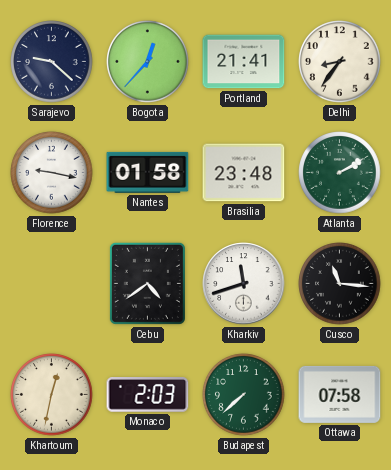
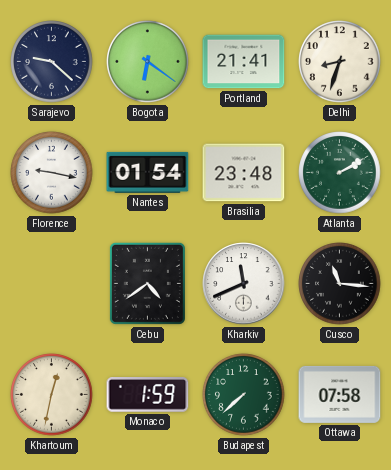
Bogota: 12:37 -> 6:21
Delhi: 8:36 -> 8:33
Nantes: 01:58 -> 01:54
Kharkiv: 11:42 -> 11:41
Monaco: 2:03 -> 1:59
